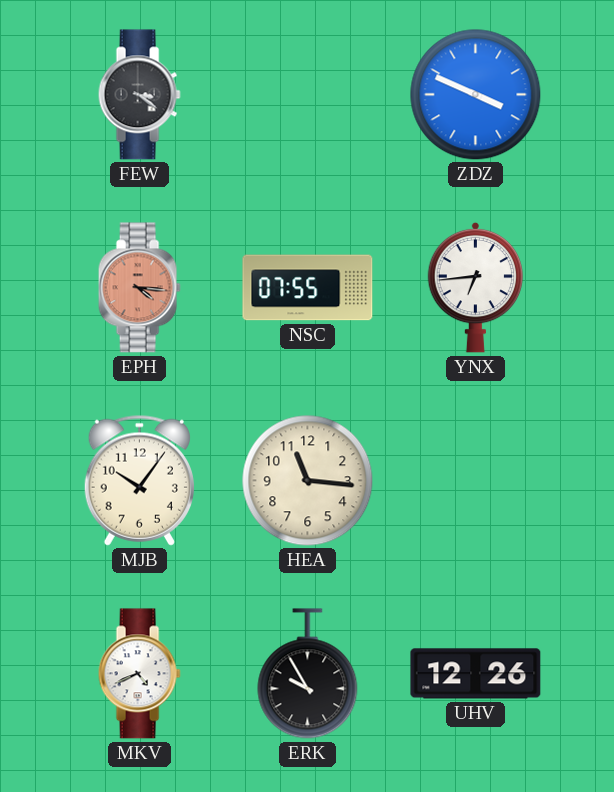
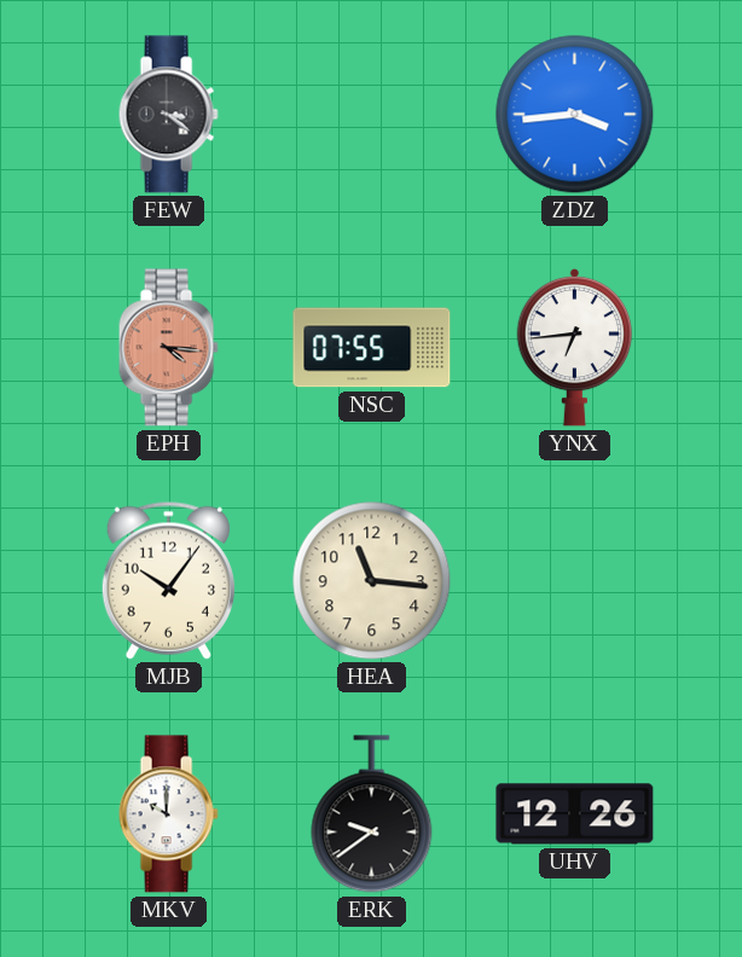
ZDZ: 3:49 -> 3:44
MKV: 4:41 -> 10:00
ERK: 9:55 -> 9:39
